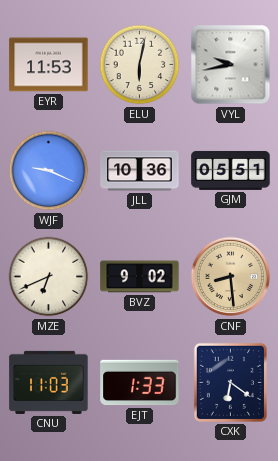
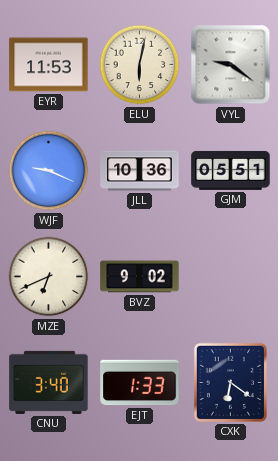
VYL: 9:43 -> 9:21
CNF: 8:29 -> none
CNU: 11:03 -> 3:40
